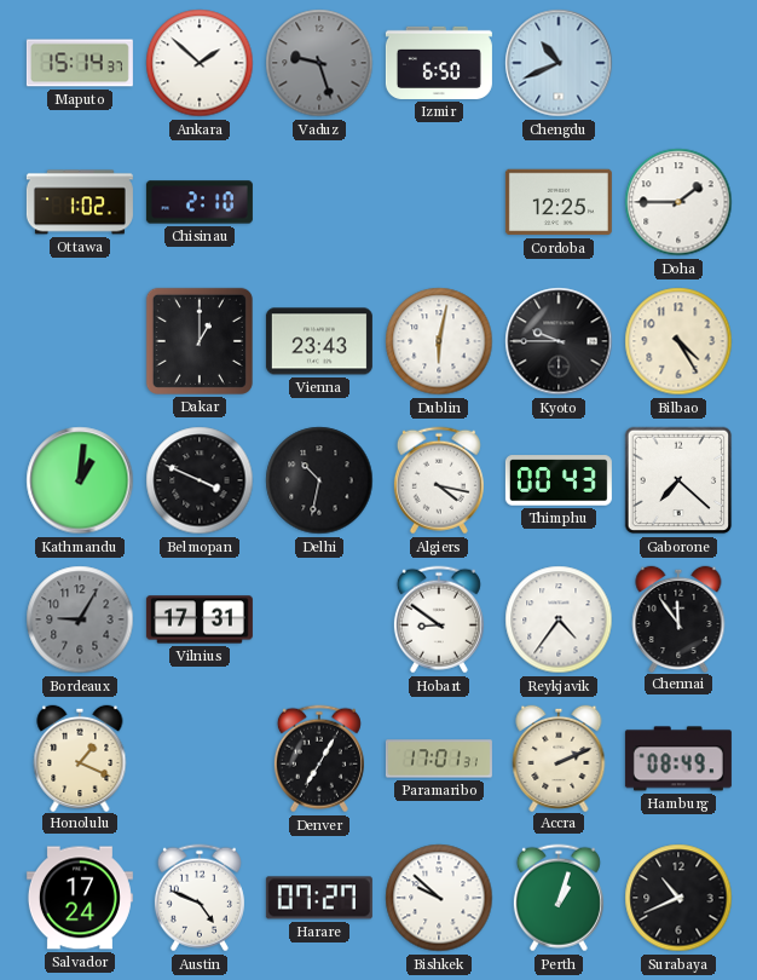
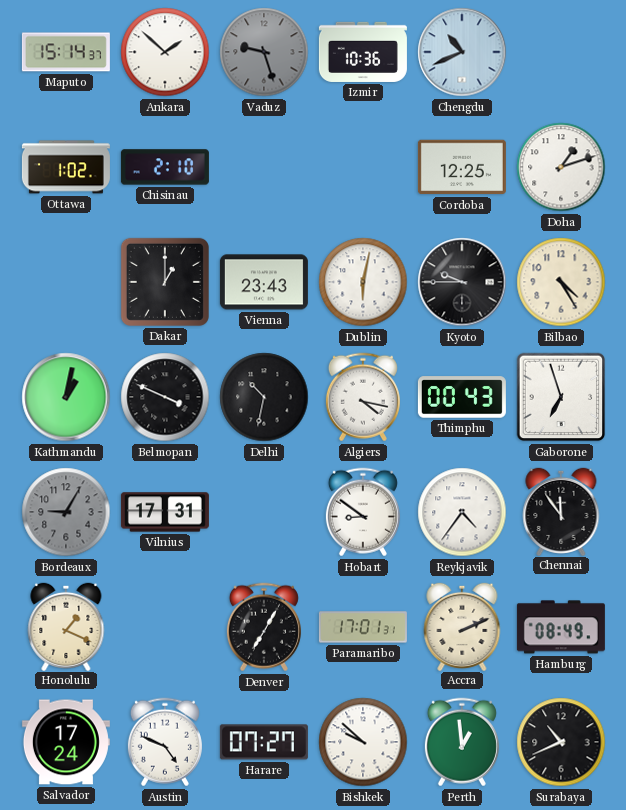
Izmir: 6:50 -> 10:36
Doha: 1:45 -> 1:12
Kathmandu: 1:01 -> 1:02
Gaborone: 7:22 -> 6:57
Perth: 1:03 -> 12:59
